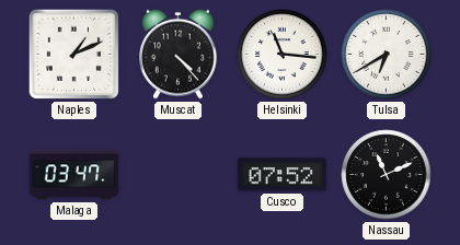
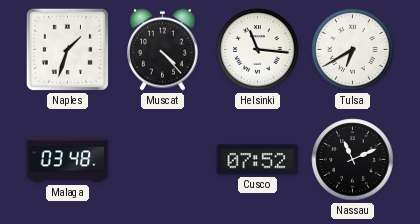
Naples: 1:11 -> 1:33
Malaga: 03:47 -> 03:48
